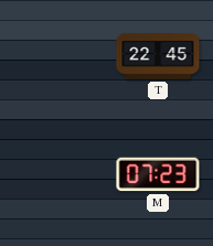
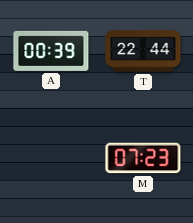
A: none -> 00:39
T: 22:45 -> 22:44
